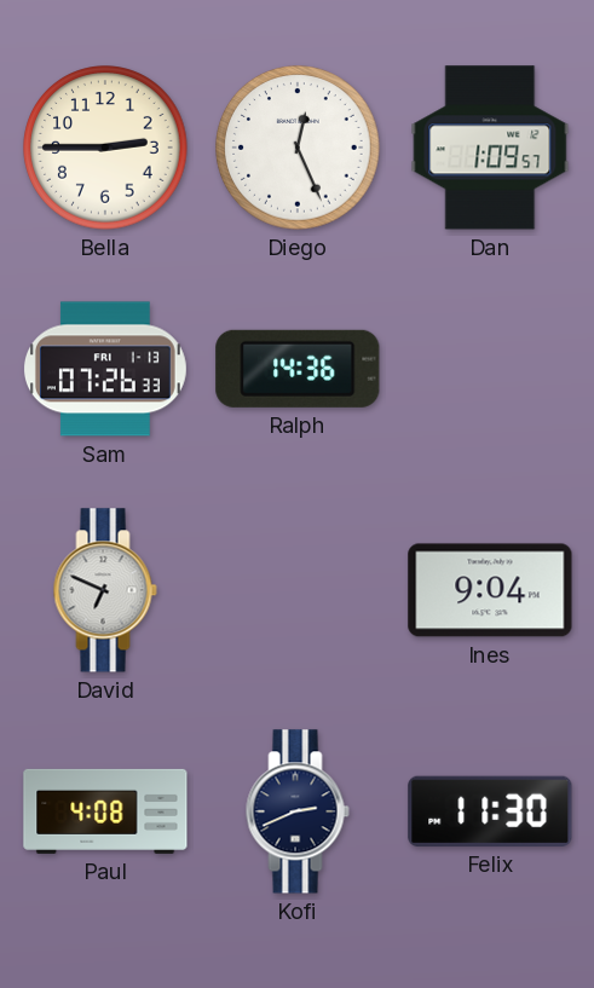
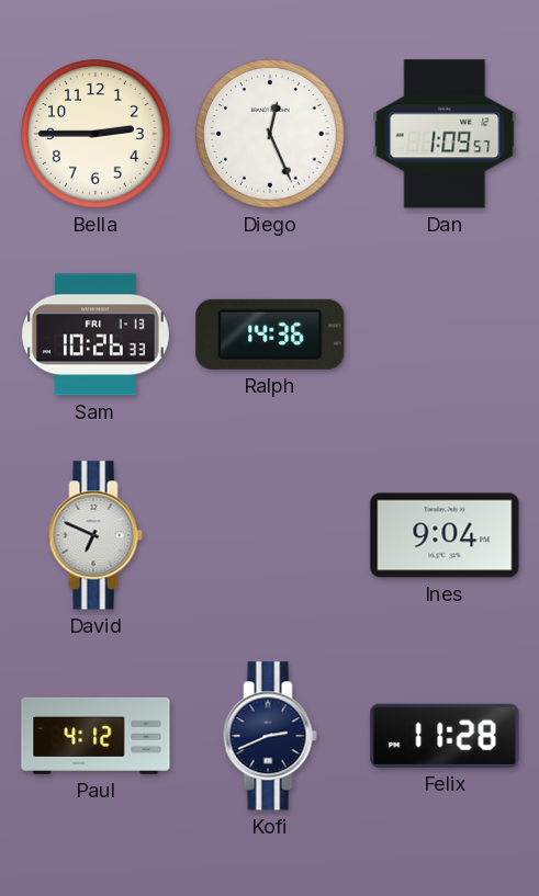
Sam: 07:26 -> 10:26
Paul: 4:08 -> 4:12
Felix: 11:30 -> 11:28
